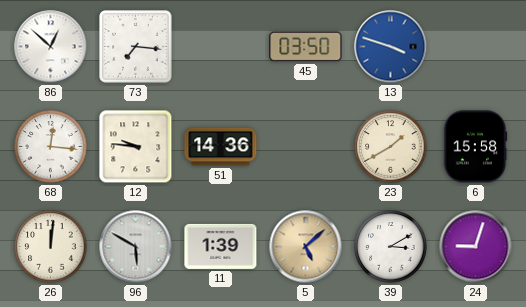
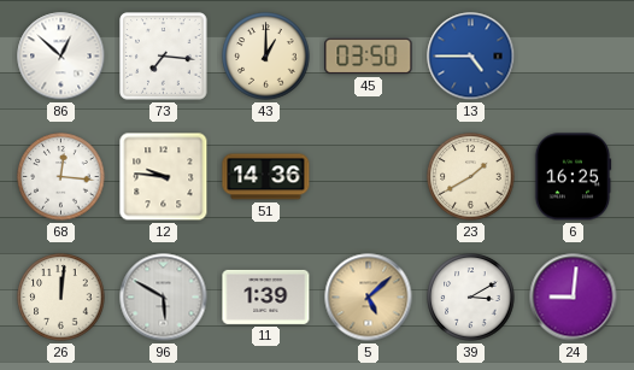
43: none -> 1:00
13: 3:48 -> 4:45
6: 15:58 -> 16:25
24: 9:03 -> 9:01
